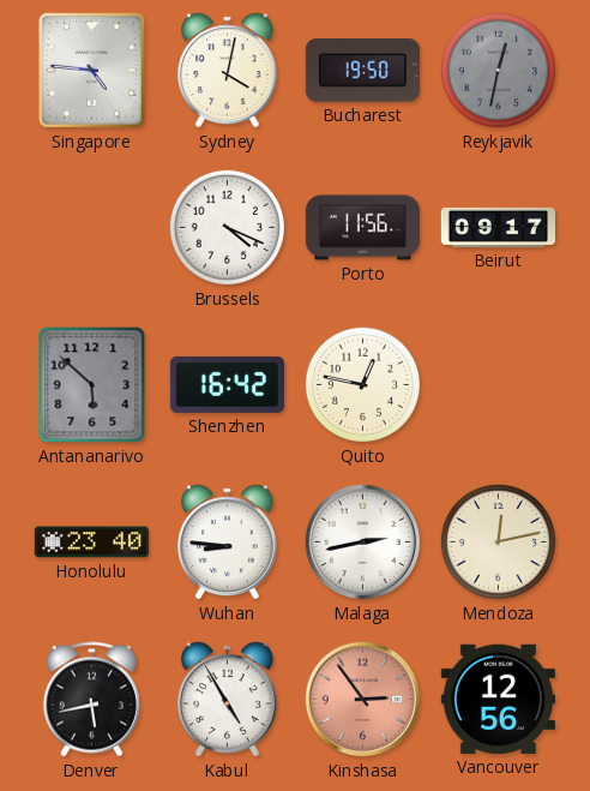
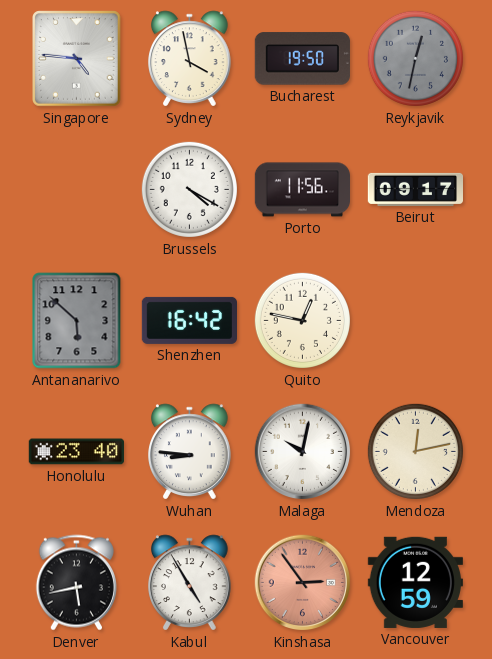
Sydney: 4:02 -> 3:58
Brussels: 4:19 -> 4:20
Malaga: 2:43 -> 10:02
Vancouver: 12:56 -> 12:59
